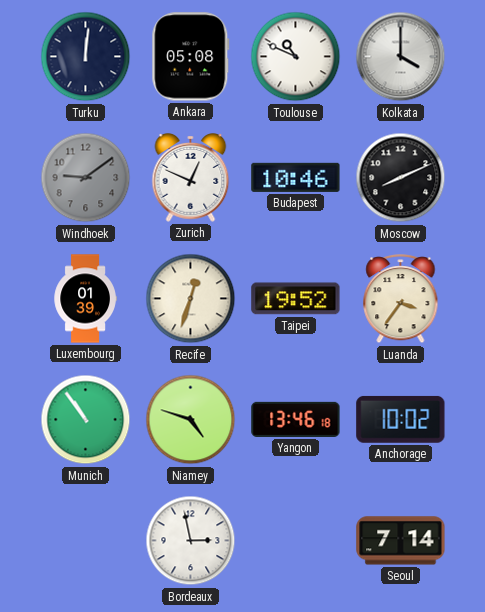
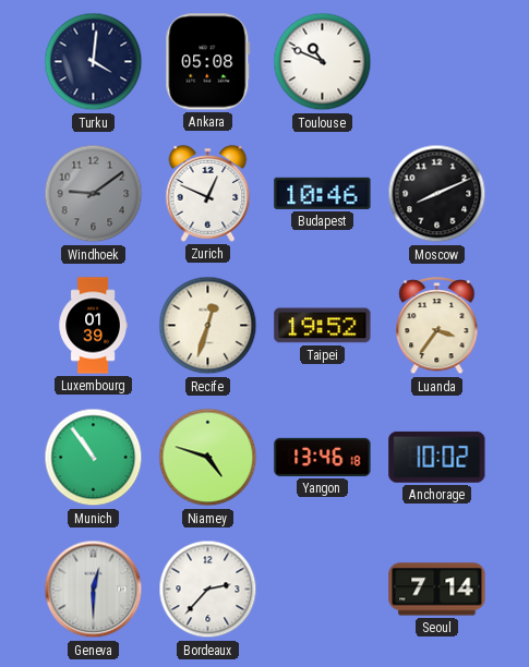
Turku: 12:01 -> 4:01
Kolkata: 4:00 -> none
Geneva: none -> 12:30
Bordeaux: 2:58 -> 2:37
